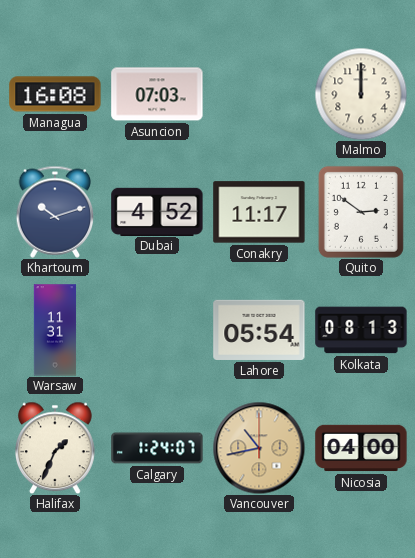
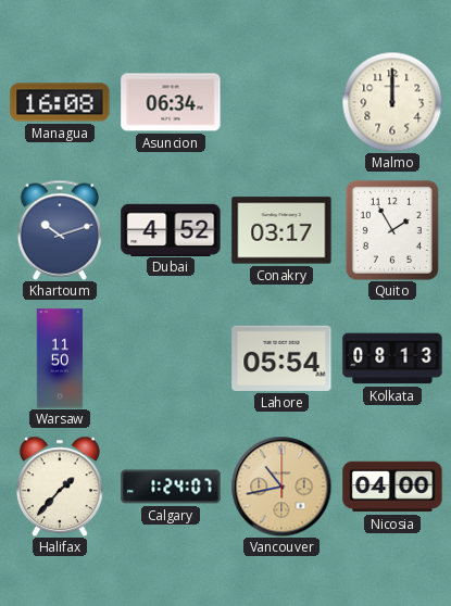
Asuncion: 07:03 -> 06:34
Conakry: 11:17 -> 03:17
Quito: 2:51 -> 1:55
Warsaw: 11:31 -> 11:50
Halifax: 1:34 -> 1:37
